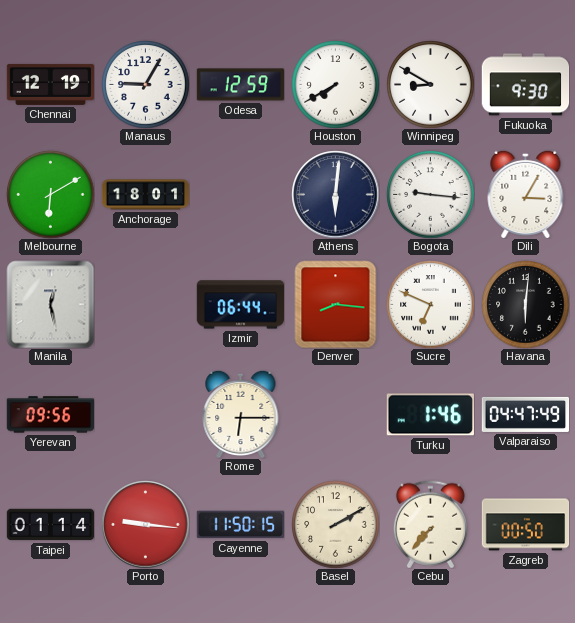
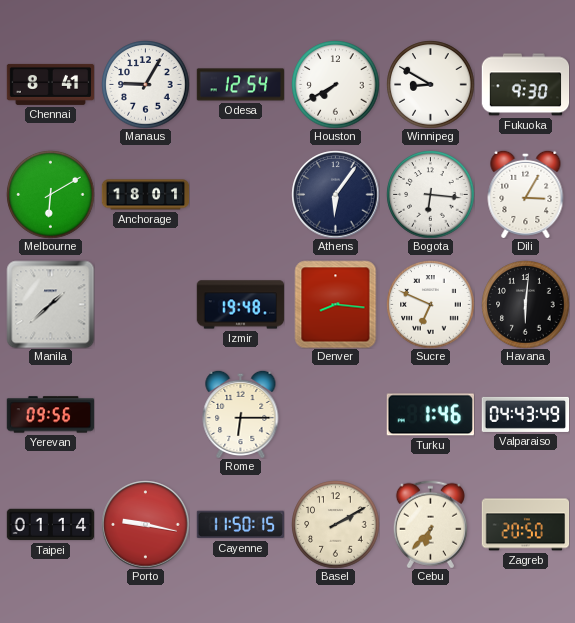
Chennai: 12:19 -> 8:41
Odesa: 12:59 -> 12:54
Athens: 6:01 -> 6:06
Bogota: 9:16 -> 6:16
Manila: 12:28 -> 1:38
Izmir: 06:44 -> 19:48
Valparaiso: 04:47 -> 04:43
Porto: 9:16 -> 9:17
Cebu: 7:37 -> 6:37
Zagreb: 00:50 -> 20:50
